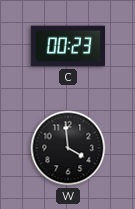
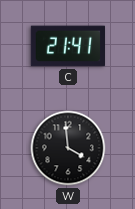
C: 00:23 -> 21:41
